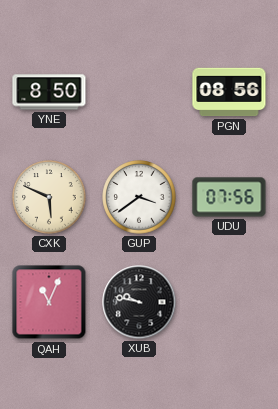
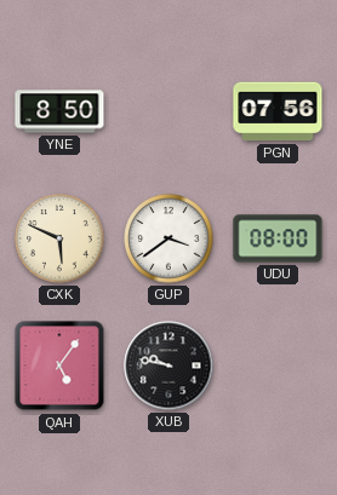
PGN: 08:56 -> 07:56
UDU: 07:56 -> 08:00
QAH: 11:04 -> 5:06
